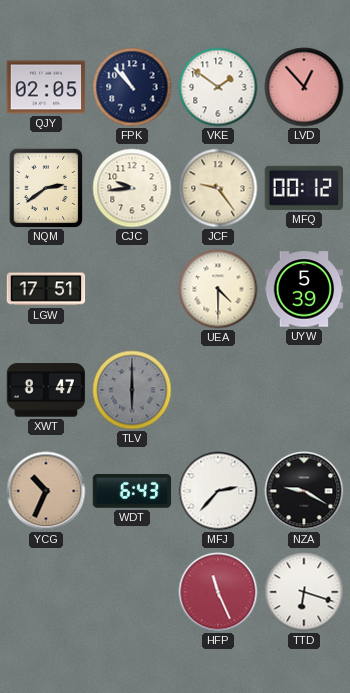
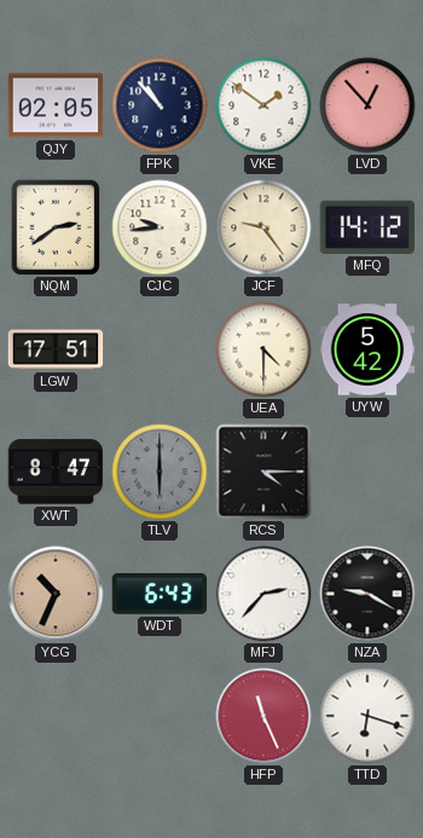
MFQ: 00:12 -> 14:12
UYW: 5:39 -> 5:42
RCS: none -> 4:15
